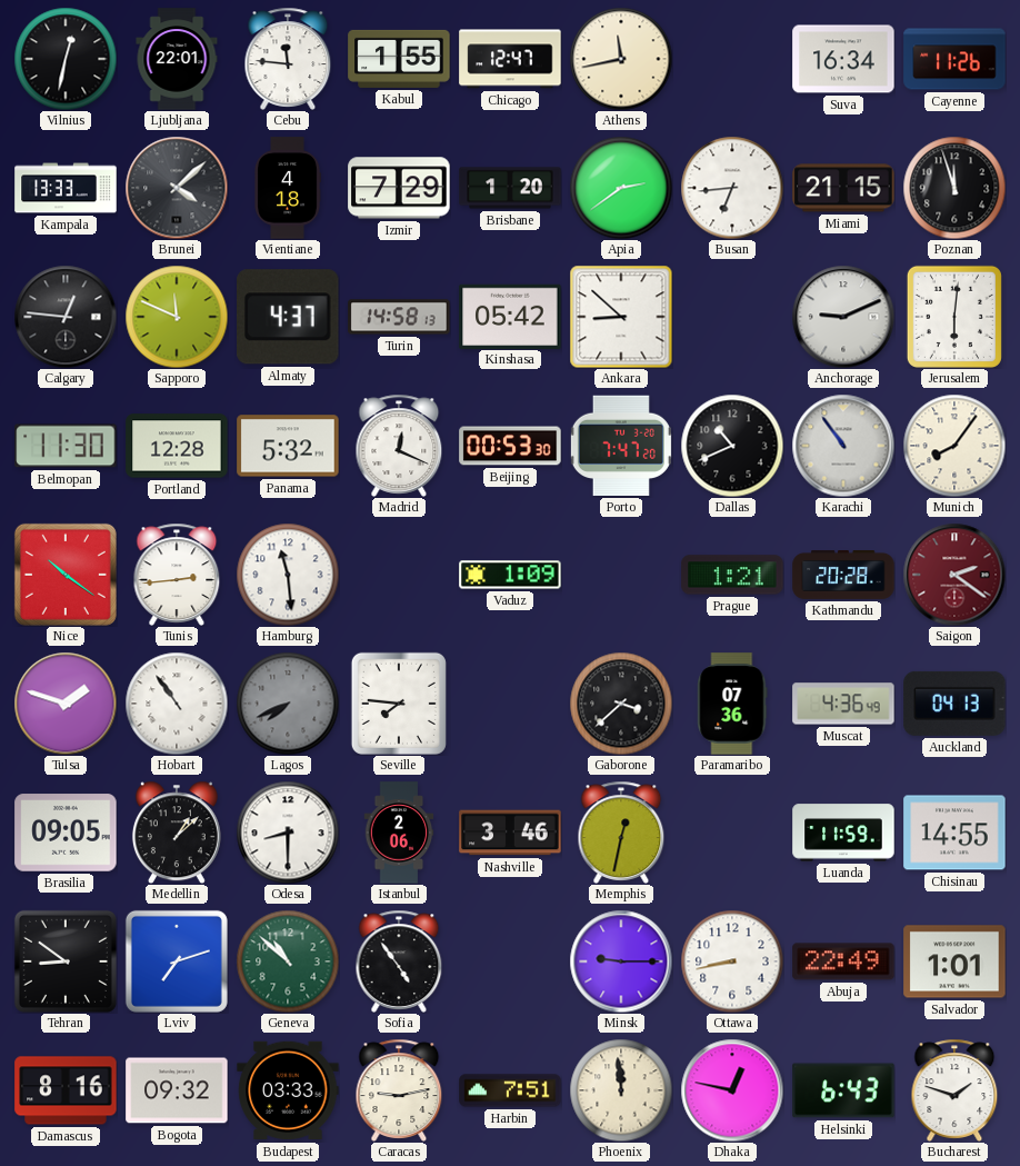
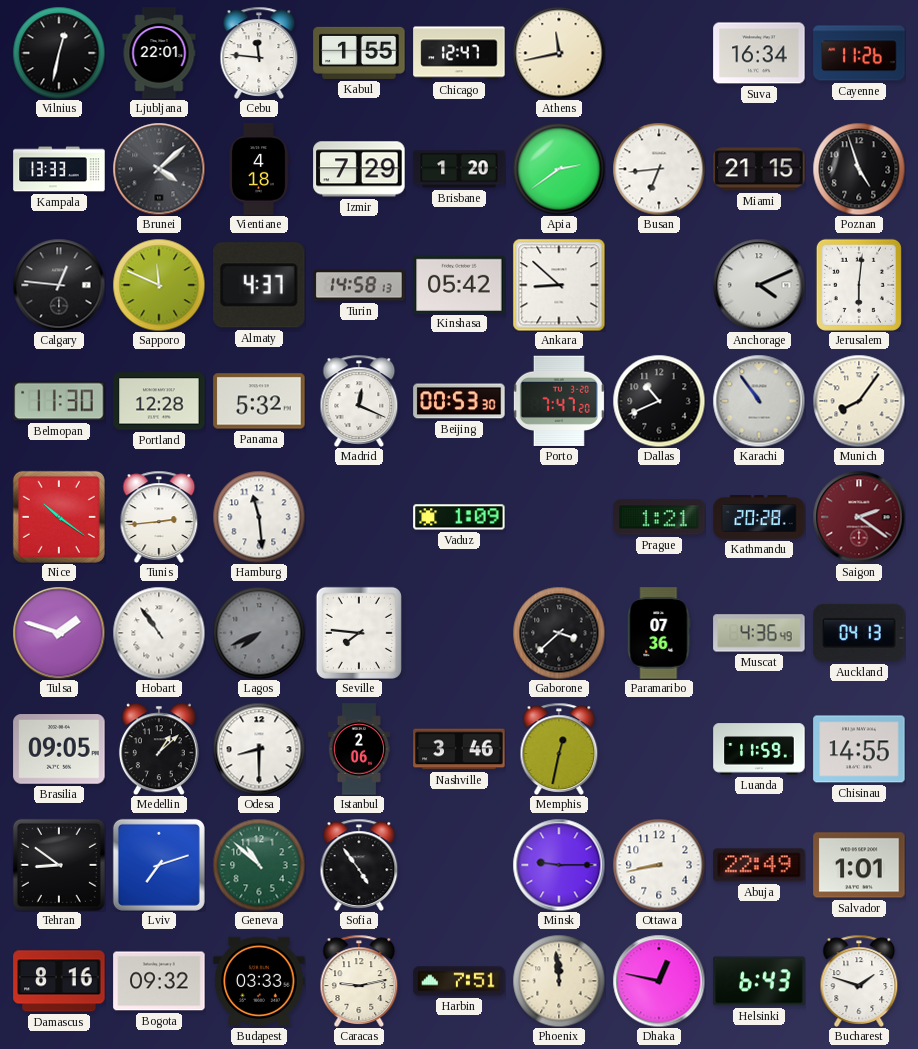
Poznan: 11:57 -> 4:57
Anchorage: 9:11 -> 4:11
